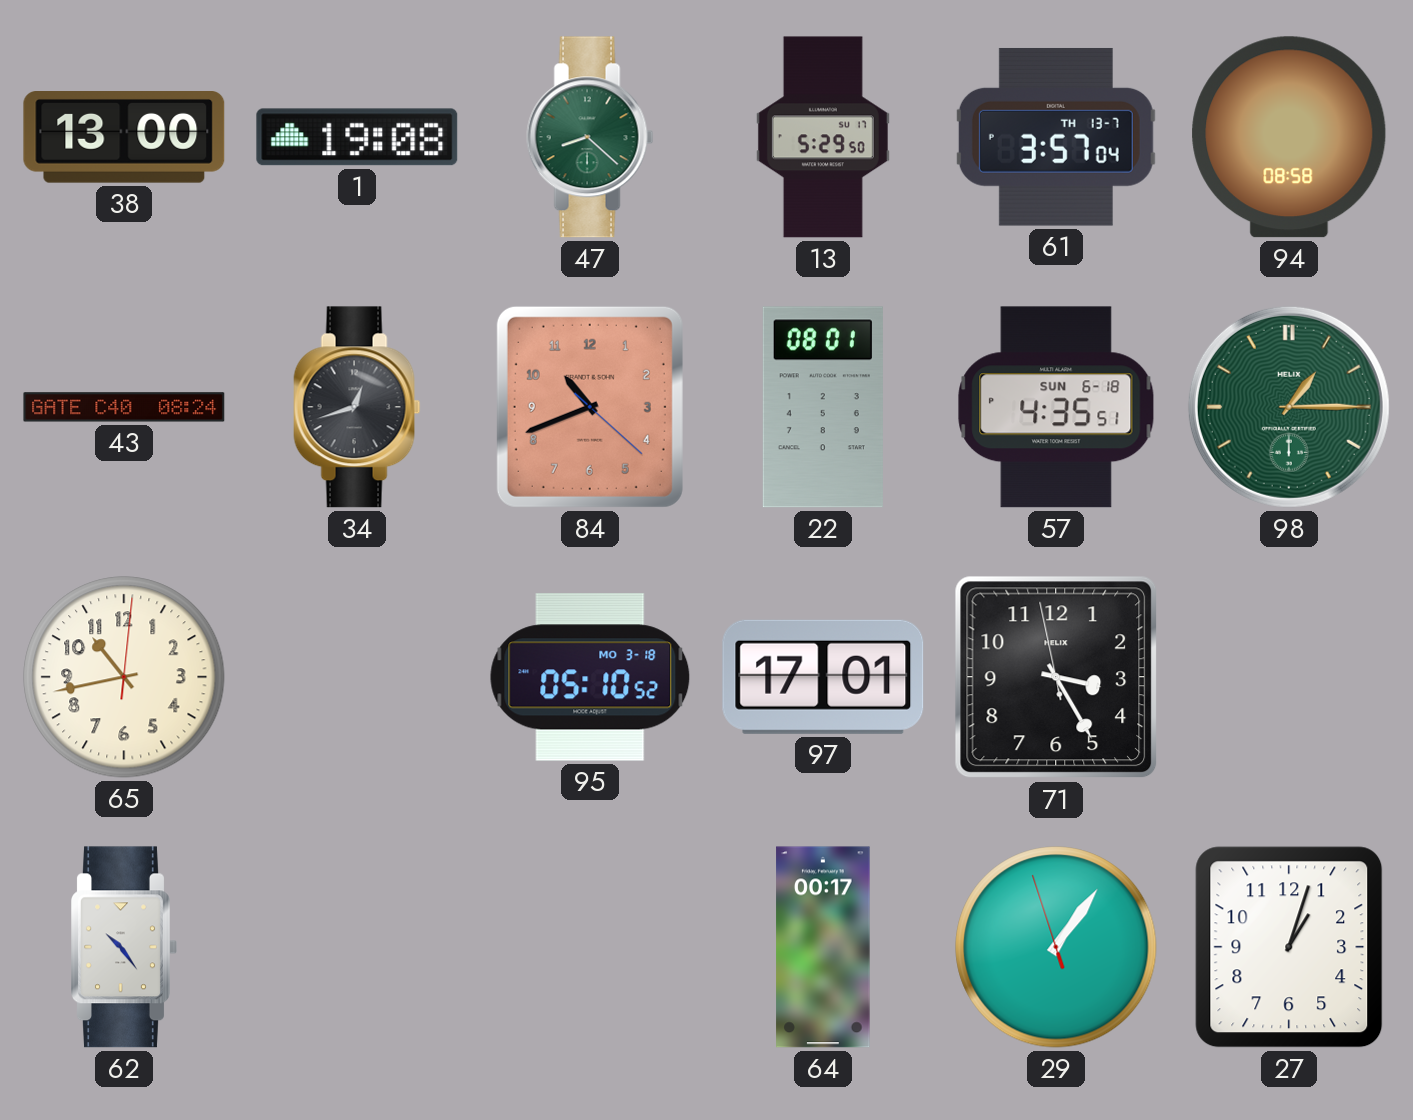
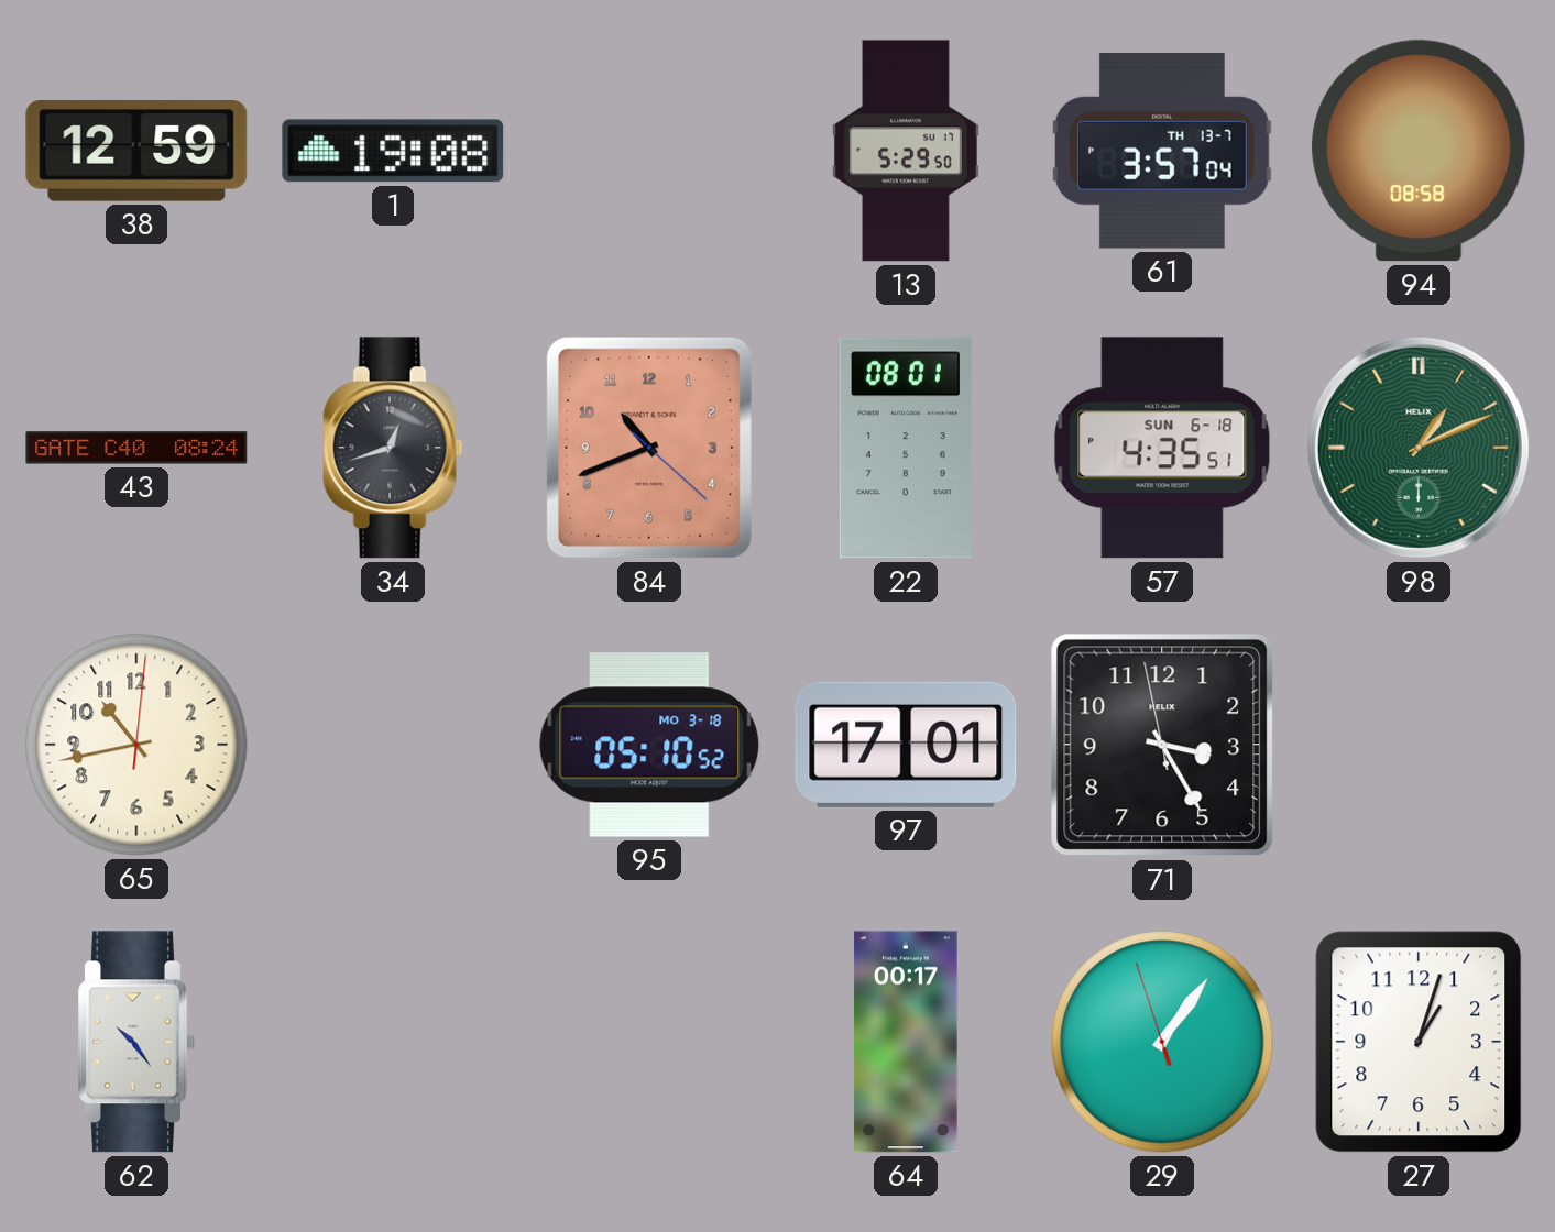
38: 13:00 -> 12:59
47: 8:22 -> none
98: 1:15 -> 1:11
